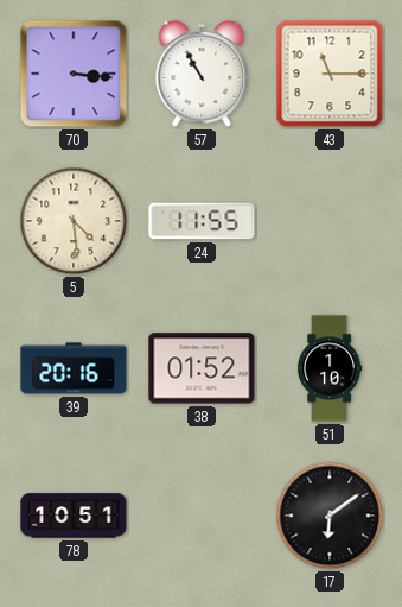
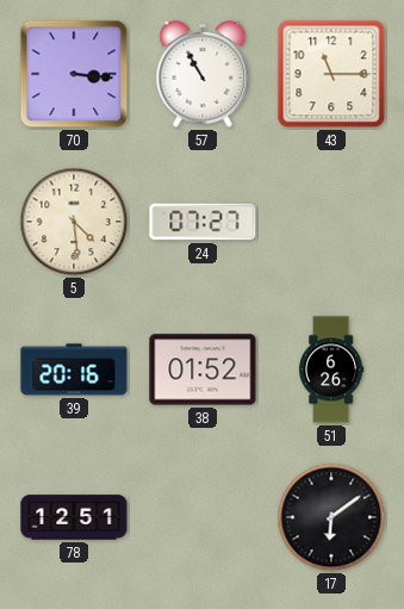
24: 11:55 -> 07:27
51: 1:10 -> 6:26
78: 10:51 -> 12:51
